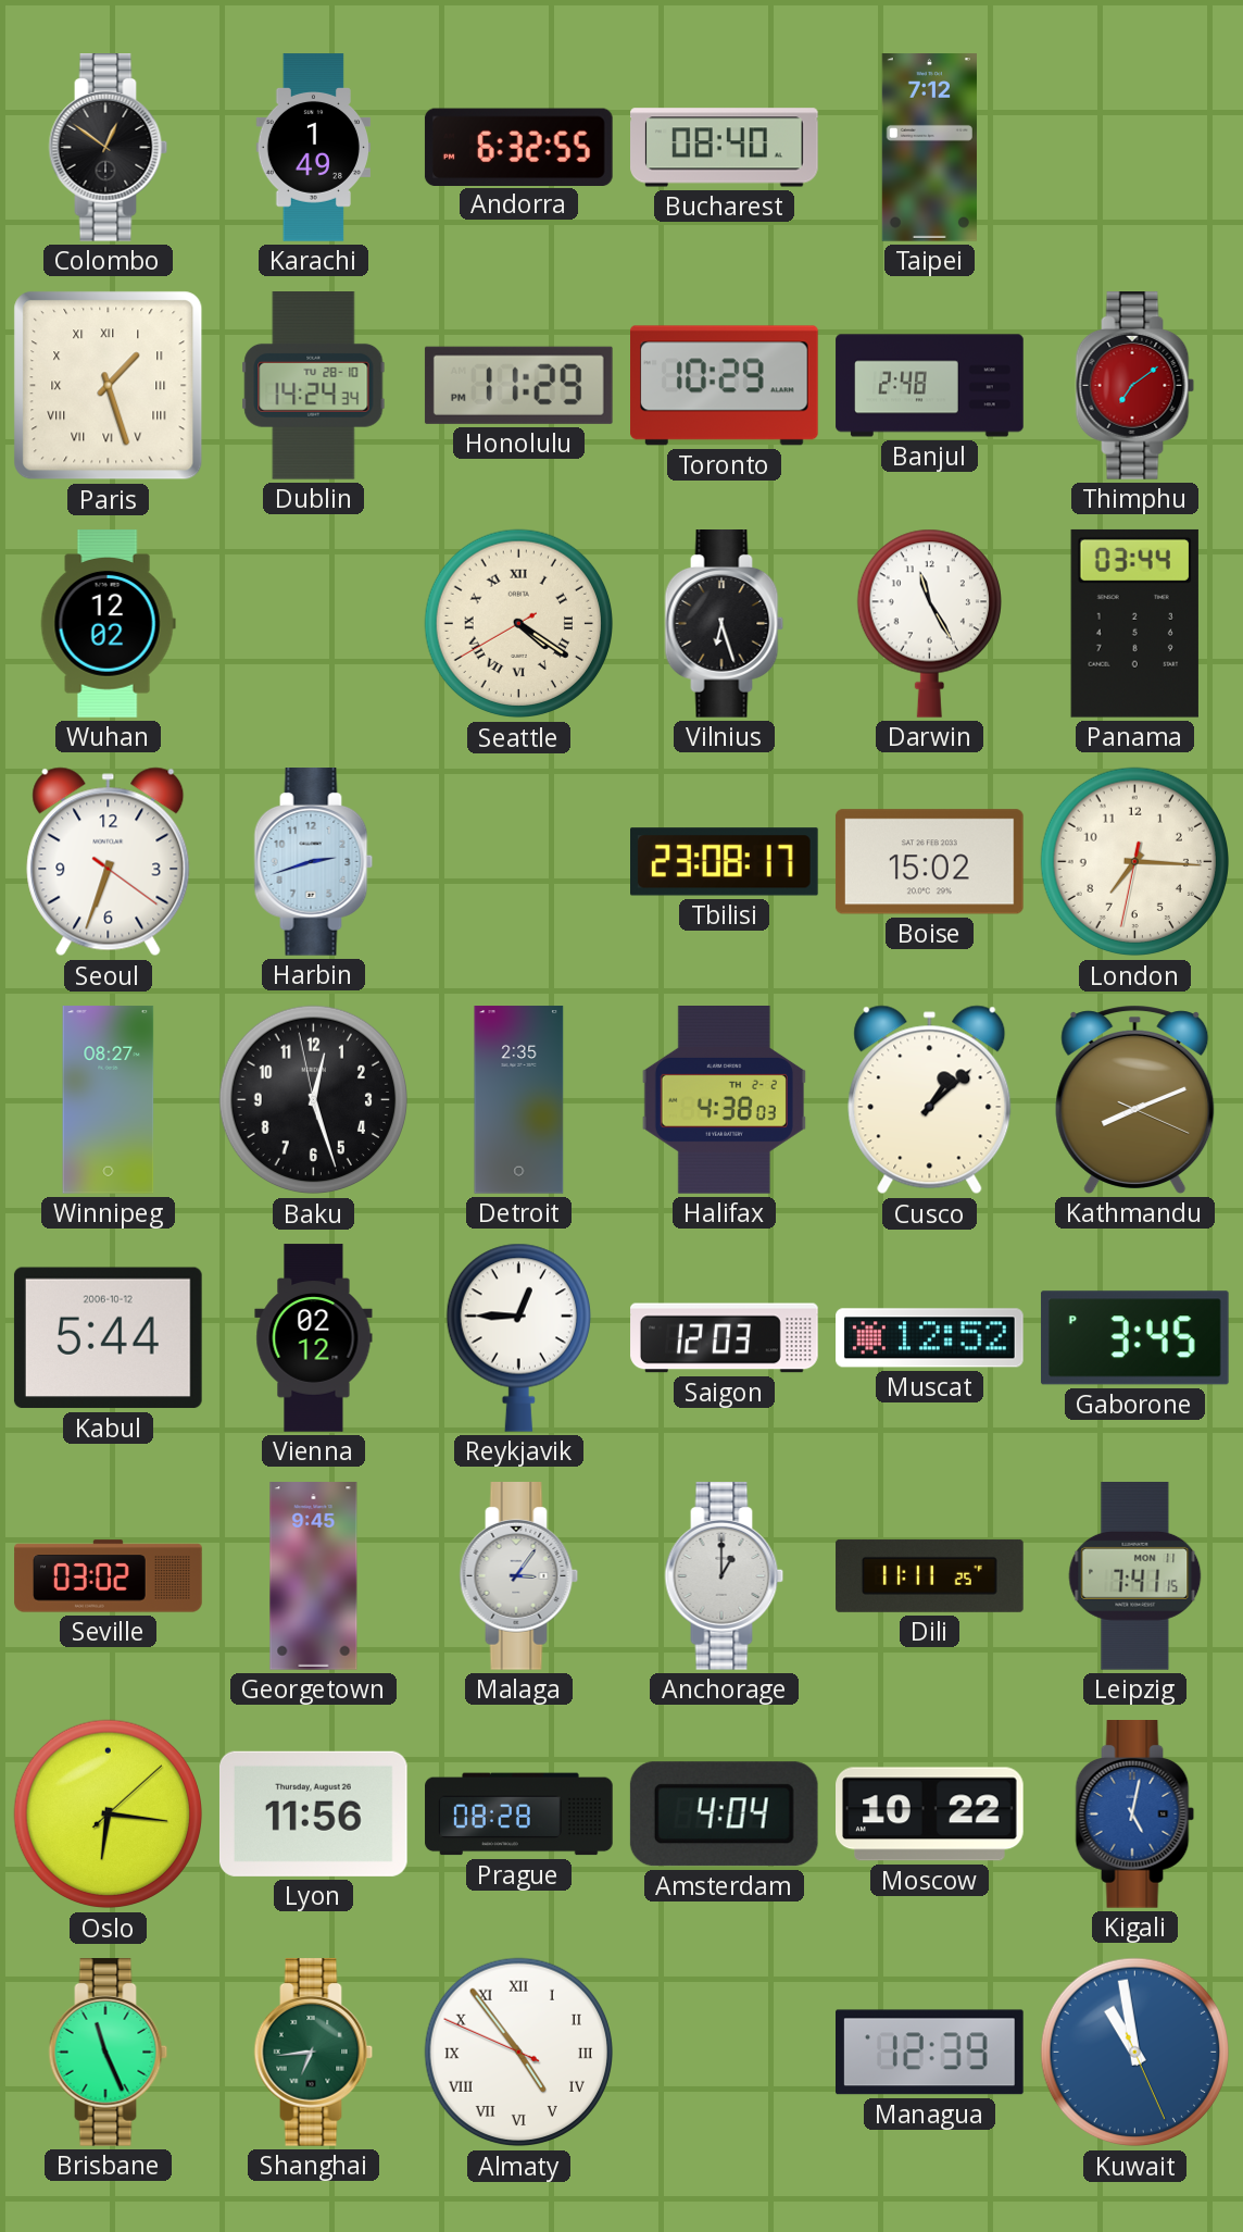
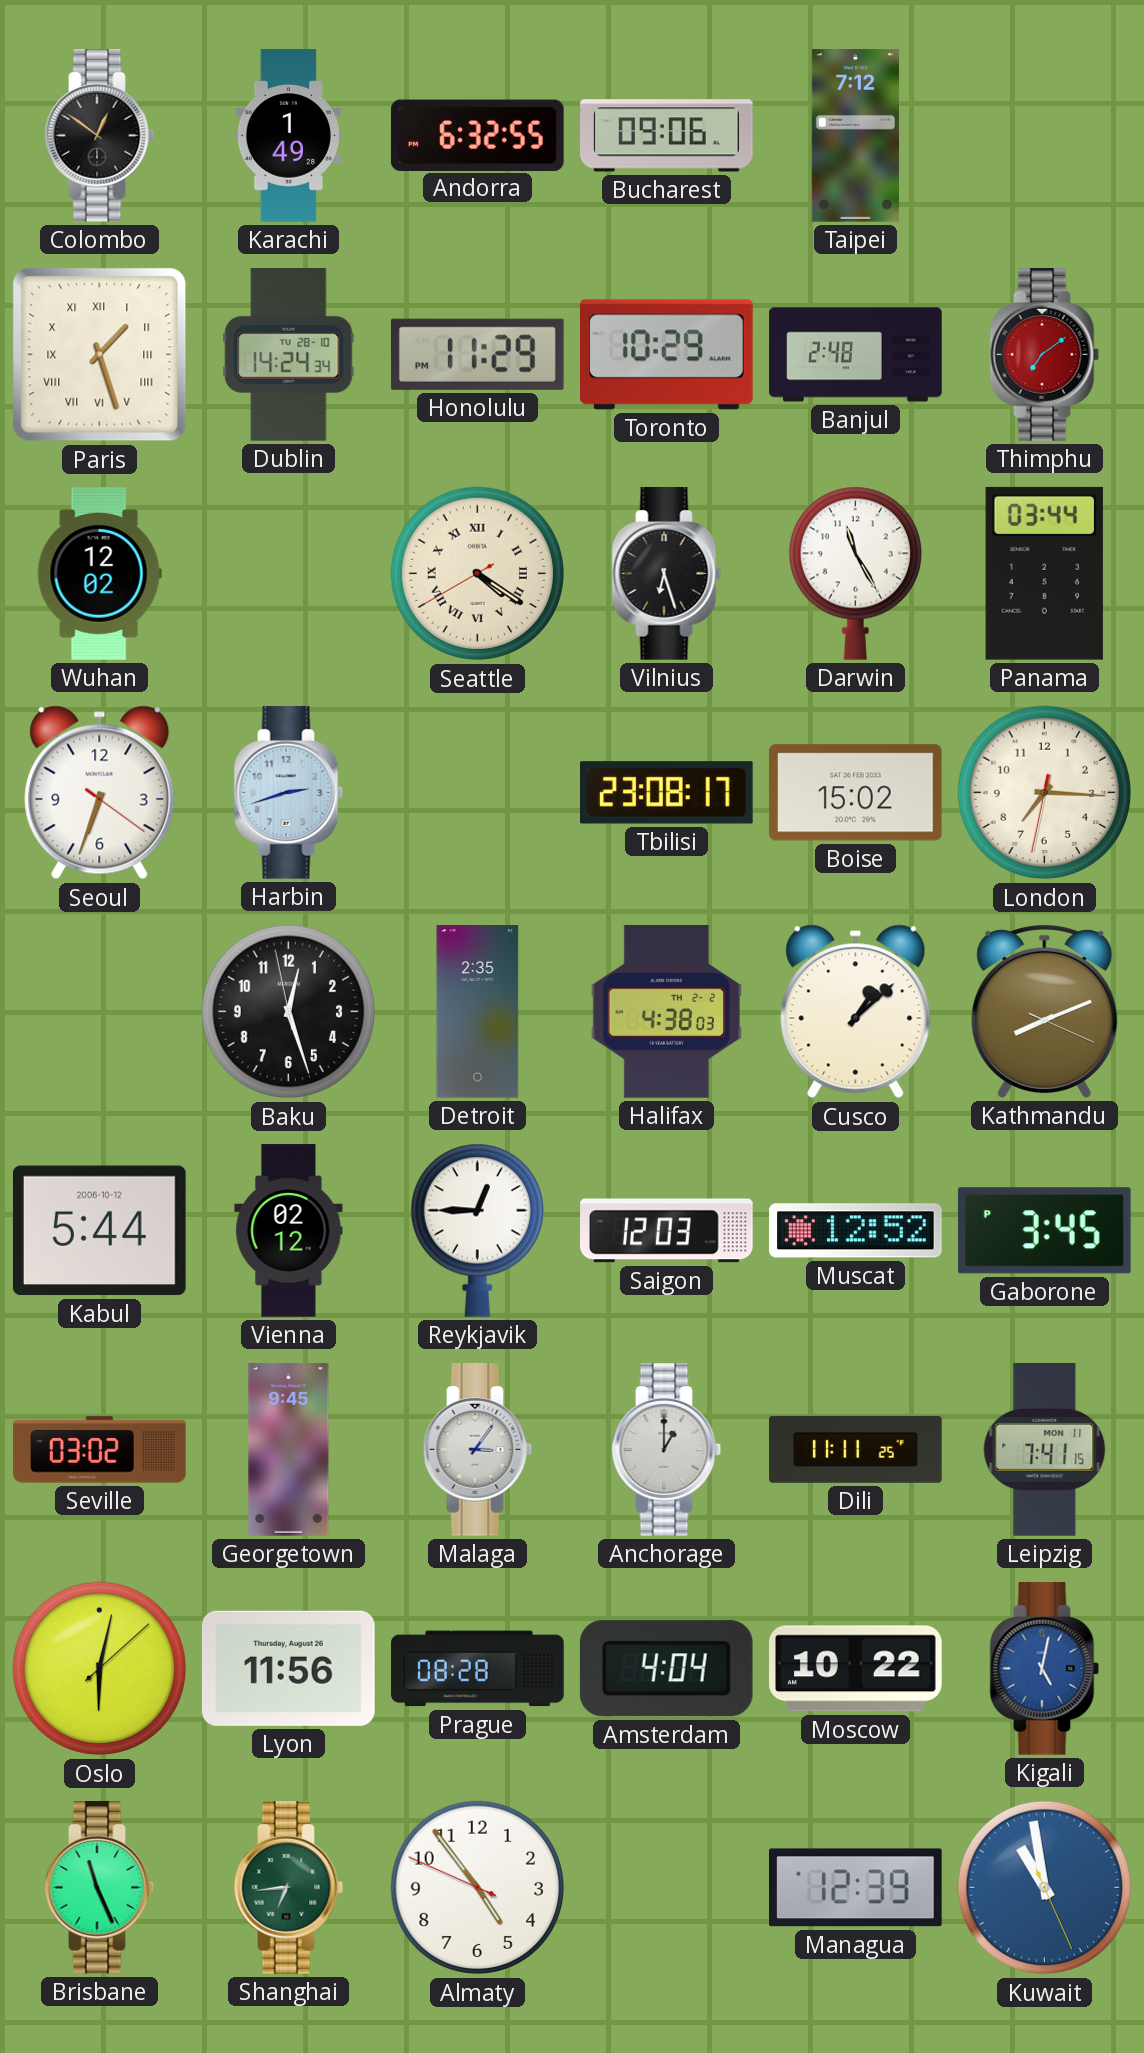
Bucharest: 08:40 -> 09:06
Winnipeg: 08:27 -> none
Oslo: 6:16 -> 6:02
Almaty numerals: Roman -> Arabic
